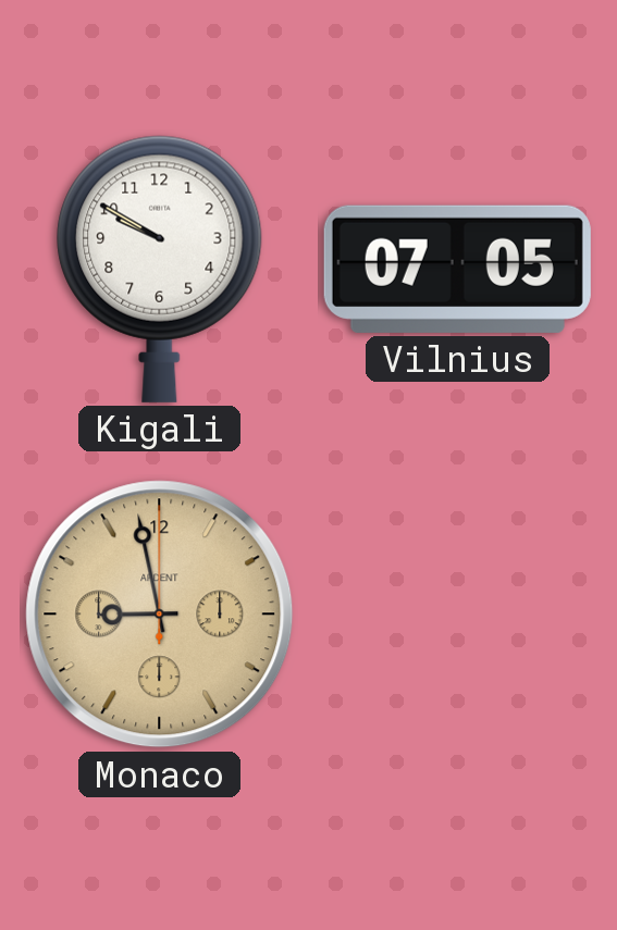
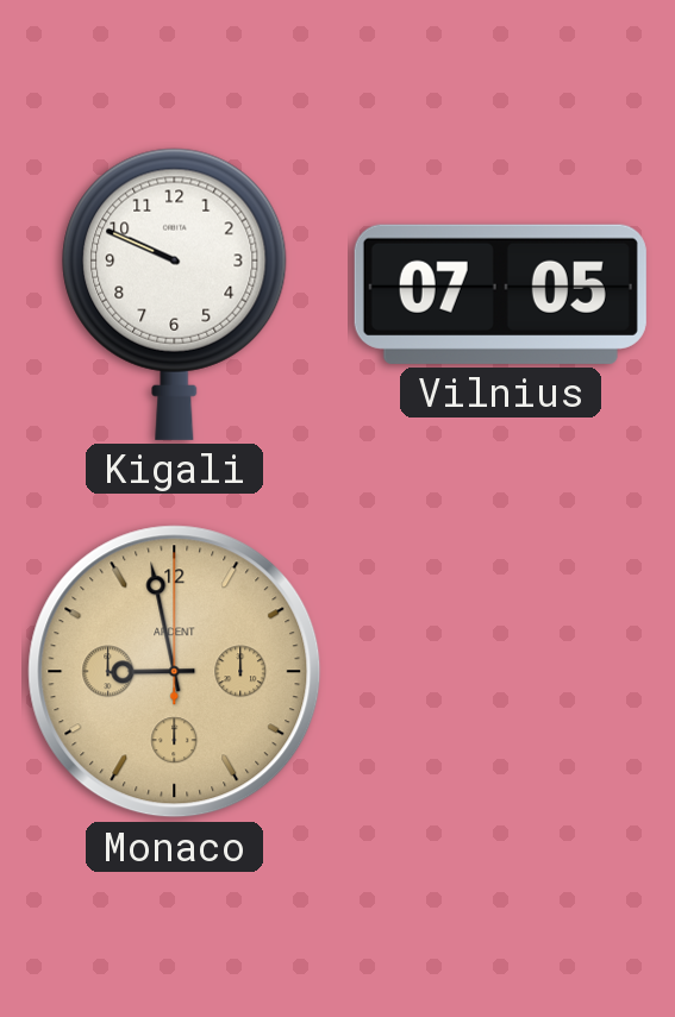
Kigali: 9:50 -> 9:49
